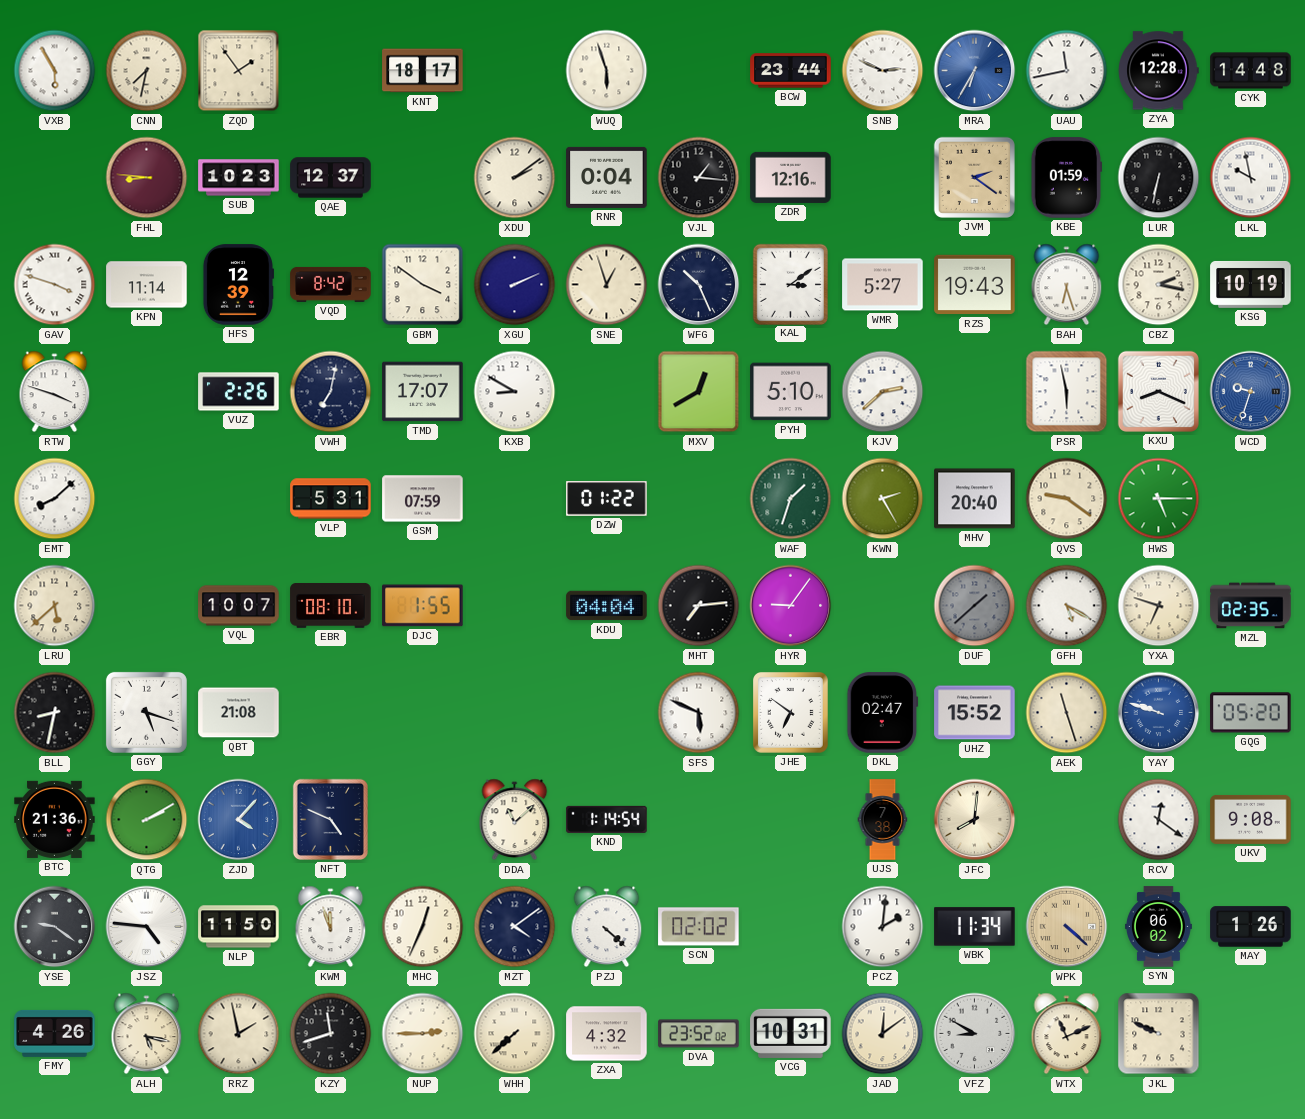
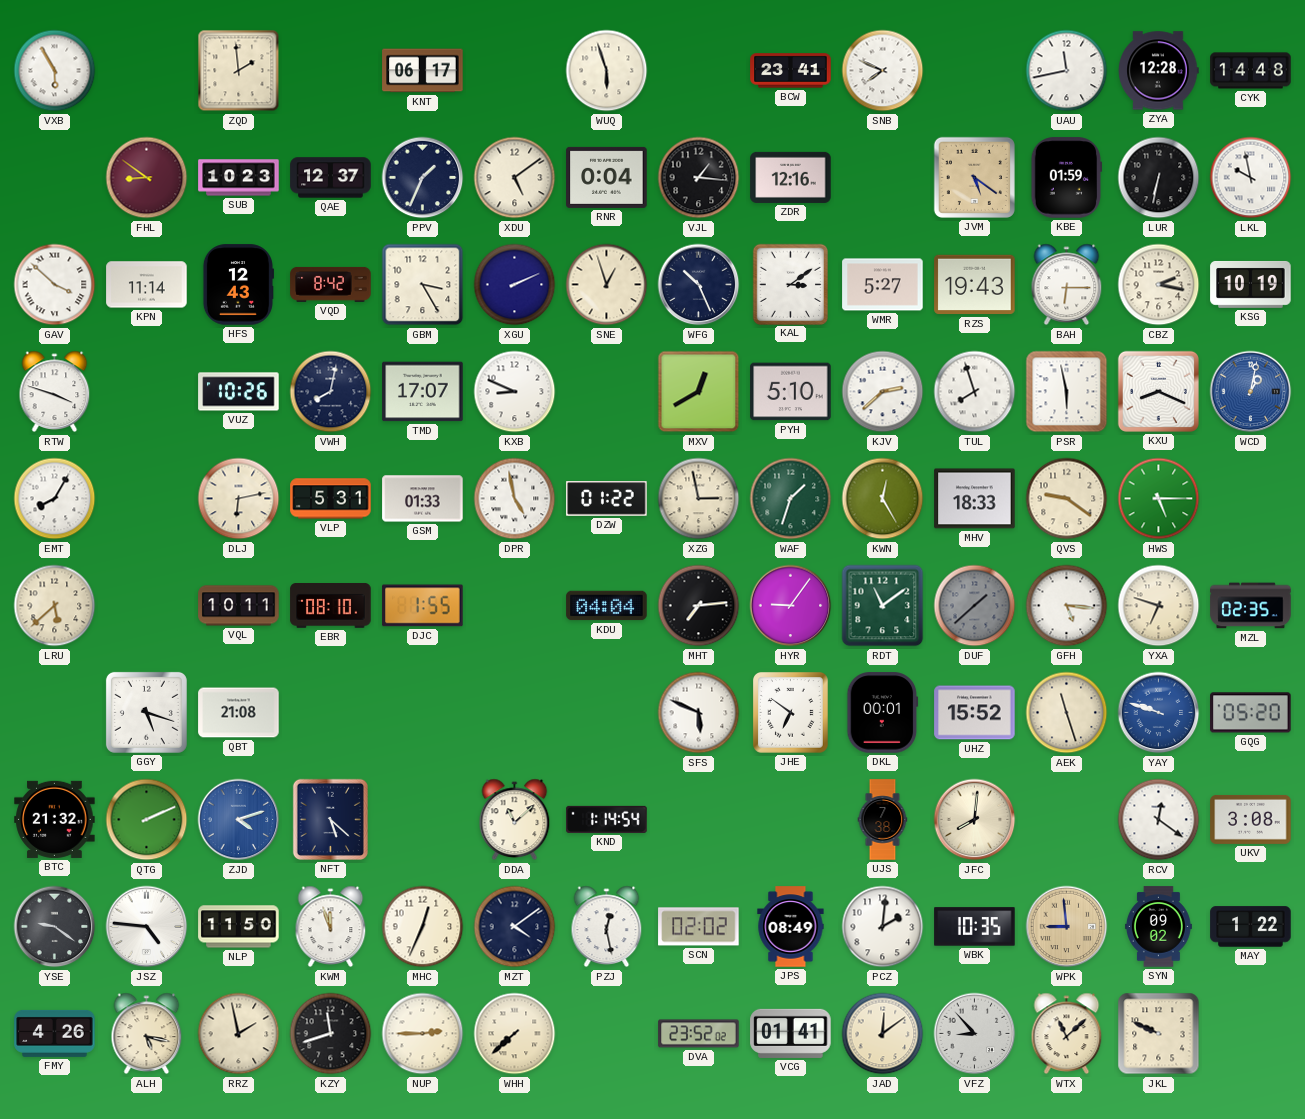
CNN: 7:32 -> none
ZQD: 1:54 -> 1:59
KNT: 18:17 -> 06:17
BCW: 23:44 -> 23:41
SNB: 2:49 -> 7:49
MRA: 6:35 -> none
FHL: 8:46 -> 8:51
PPV: none -> 1:34
XDU: 2:09 -> 5:09
JVM: 2:21 -> 5:21
GAV: 3:48 -> 3:52
HFS: 12:39 -> 12:43
GBM: 3:51 -> 3:25
BAH: 6:27 -> 6:15
VUZ: 2:26 -> 10:26
VWH: 7:02 -> 8:02
KXB: 8:50 -> 8:49
TUL: none -> 7:57
WCD: 9:33 -> 1:02
EMT: 8:08 -> 8:05
DLJ: none -> 6:13
GSM: 07:59 -> 01:33
DPR: none -> 4:58
XZG: none -> 2:58
KWN: 2:25 -> 12:25
MHV: 20:40 -> 18:33
VQL: 10:07 -> 10:11
RDT: none -> 11:09
GFH: 5:20 -> 5:16
BLL: 8:32 -> none
DKL: 02:47 -> 00:01
BTC: 21:36 -> 21:32
QTG: 2:10 -> 2:11
ZJD: 4:07 -> 4:12
NFT: 4:49 -> 5:22
UKV: 9:08 -> 3:08
PZJ: 4:22 -> 12:28
JPS: none -> 08:49
WBK: 11:34 -> 10:35
WPK: 4:22 -> 8:59
SYN: 06:02 -> 09:02
MAY: 1:26 -> 1:22
ZXA: 4:32 -> none
VCG: 10:31 -> 01:41
VFZ: 8:50 -> 8:53
WTX: 11:11 -> 11:08
